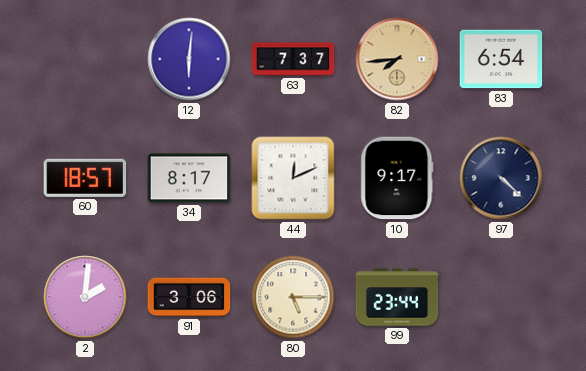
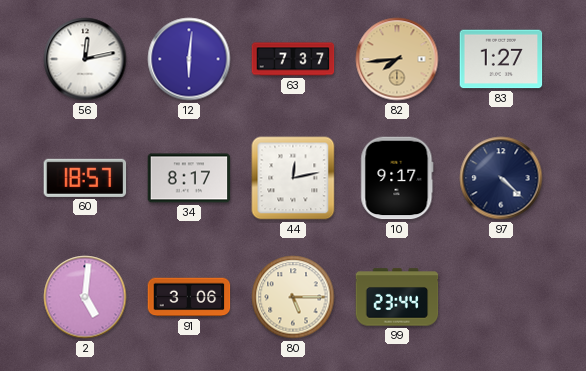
56: none -> 12:13
83: 6:54 -> 1:27
44: 12:11 -> 12:13
2: 2:01 -> 5:01
